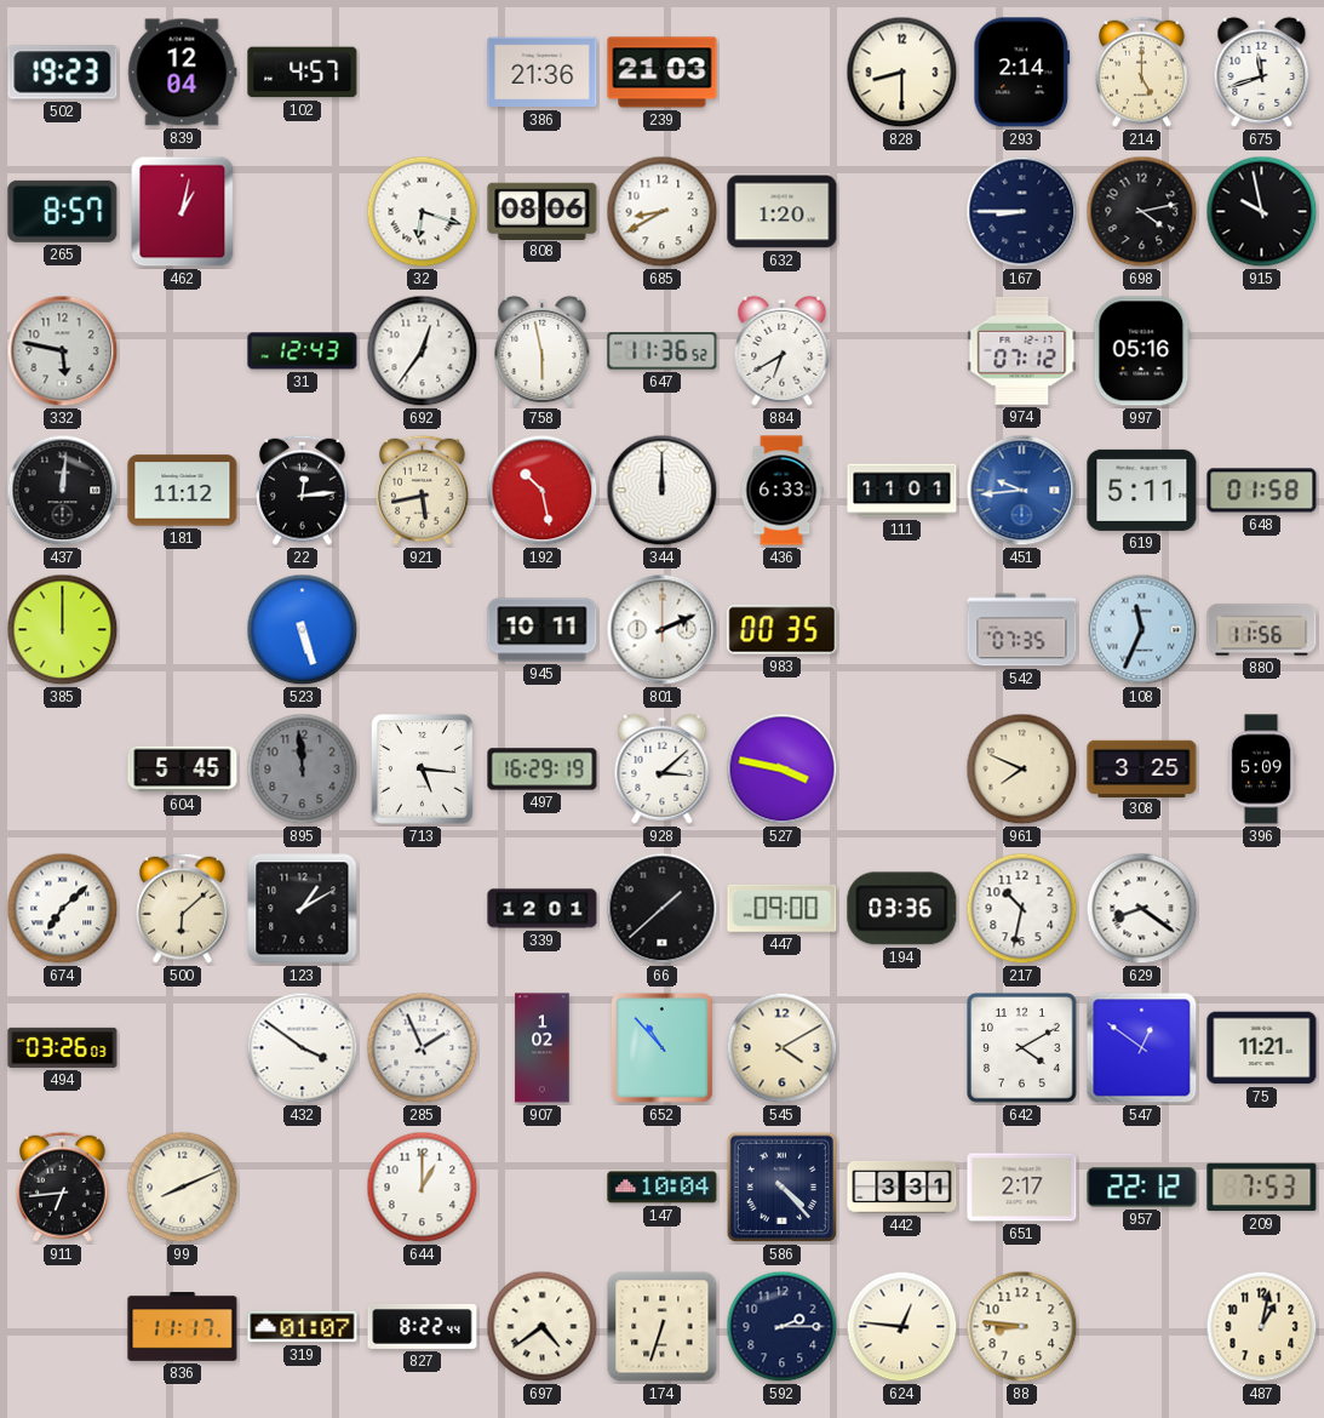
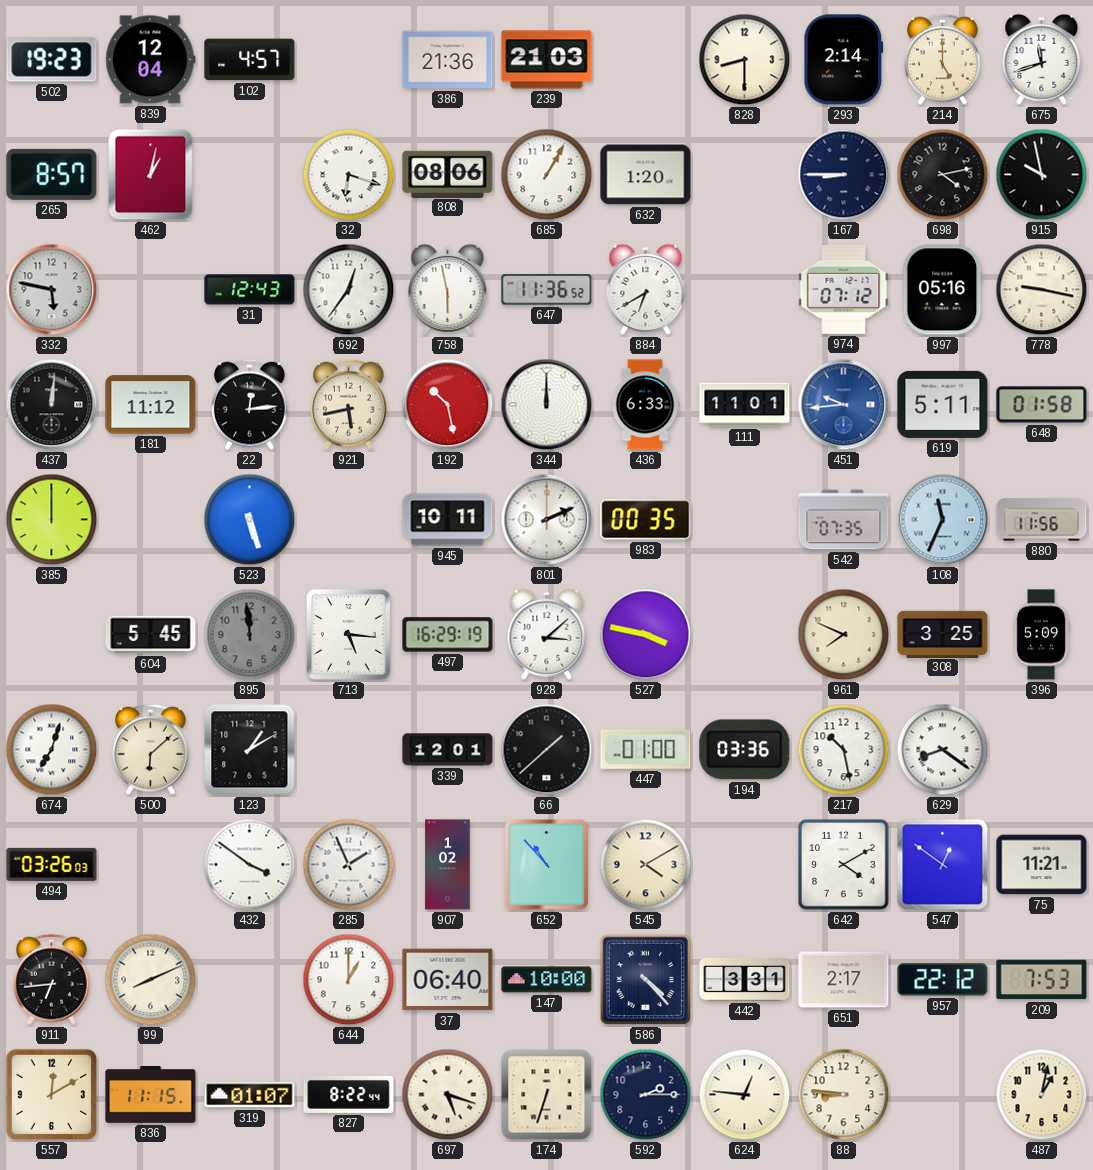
685: 8:40 -> 1:05
778: none -> 9:17
674: 7:08 -> 7:03
447: 09:00 -> 01:00
217: 10:32 -> 10:28
37: none -> 06:40
147: 10:04 -> 10:00
557: none -> 12:10
836: 11:17 -> 11:15
697: 4:39 -> 5:18
